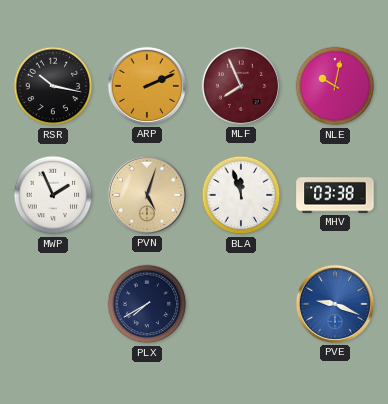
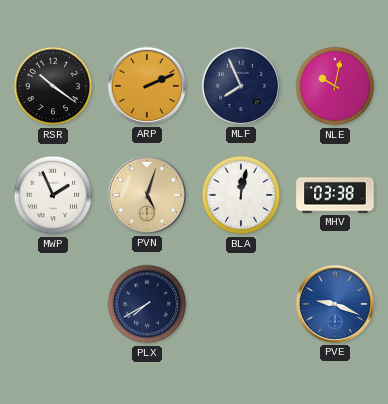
RSR: 10:17 -> 10:21
MLF dial: burgundy -> navy
BLA: 11:57 -> 12:02
